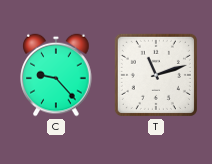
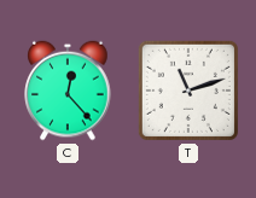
C: 9:23 -> 12:23
